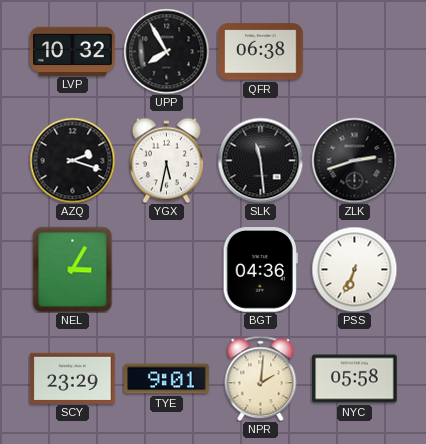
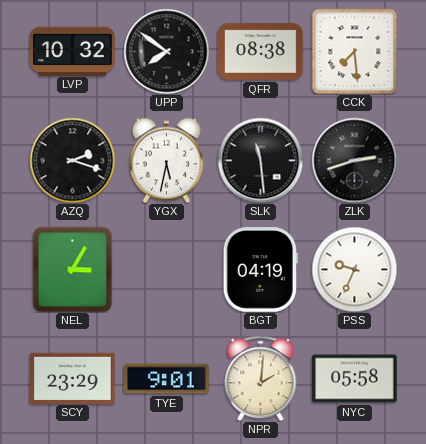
UPP: 7:55 -> 7:51
QFR: 06:38 -> 08:38
CCK: none -> 7:29
BGT: 04:36 -> 04:19
PSS: 6:34 -> 9:34
